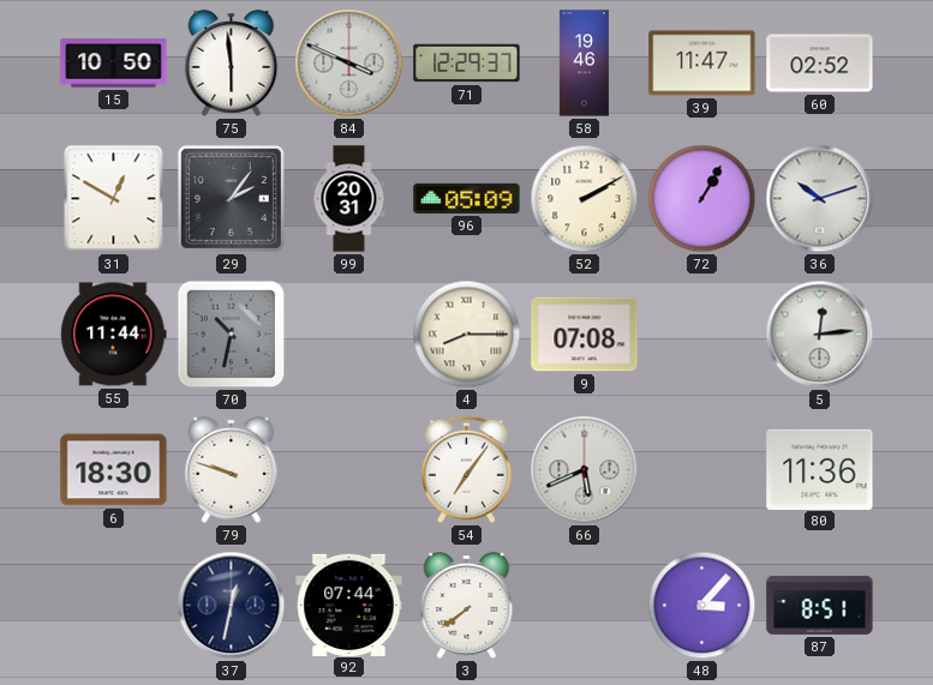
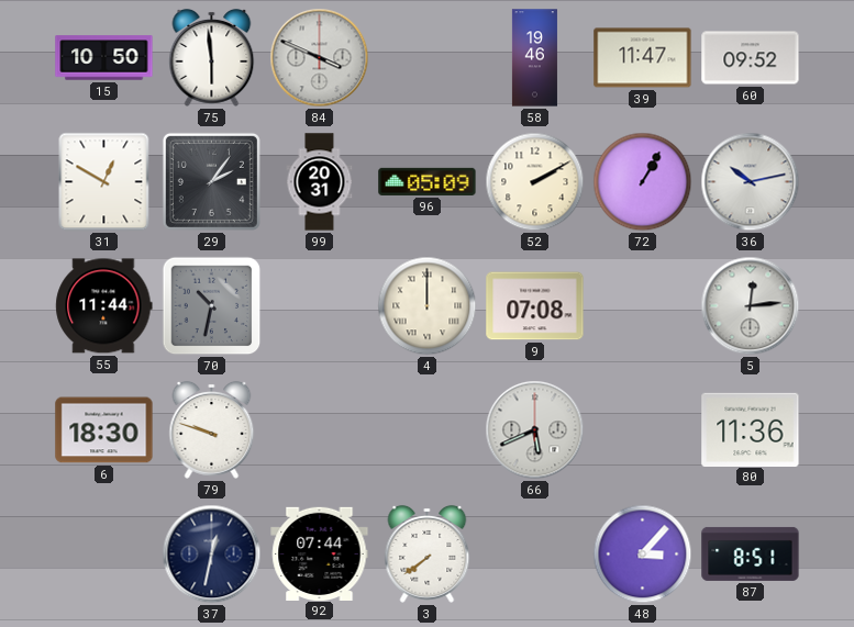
71: 12:29 -> none
60: 02:52 -> 09:52
36: 10:12 -> 10:13
4: 8:15 -> 12:00
54: 7:06 -> none
